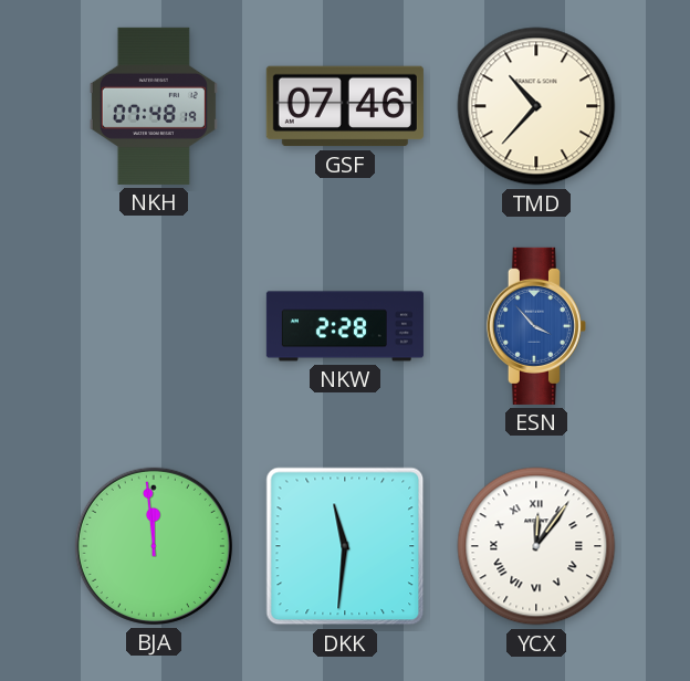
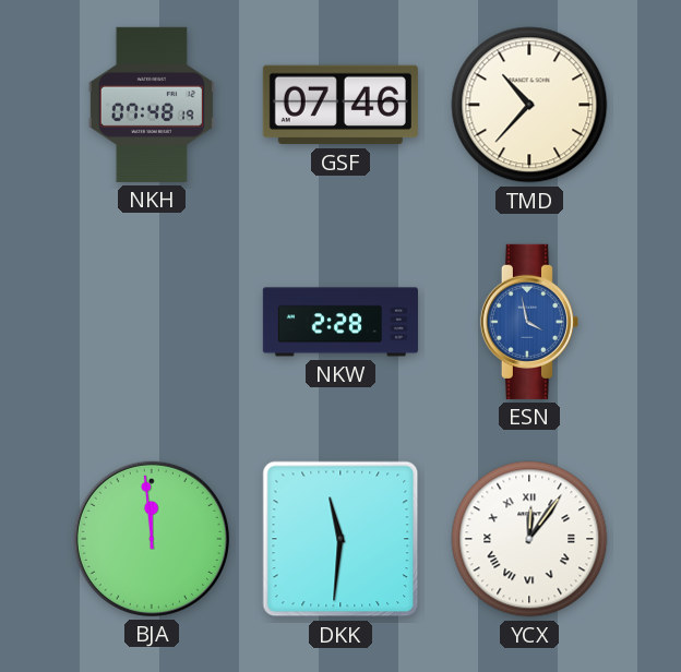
ESN: 3:53 -> 3:58
